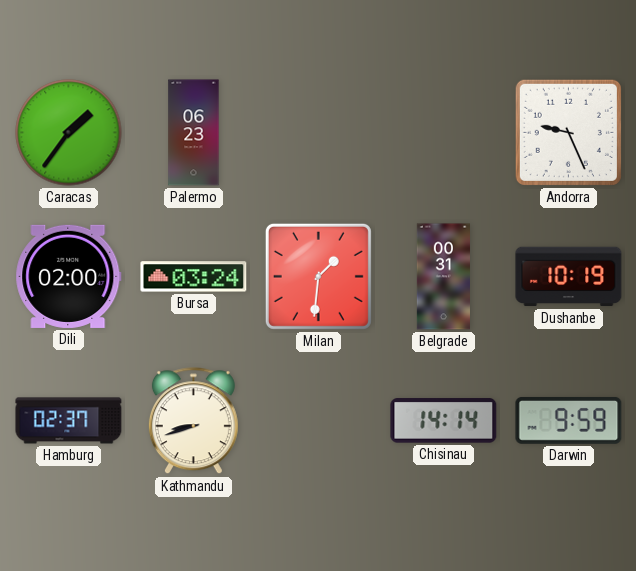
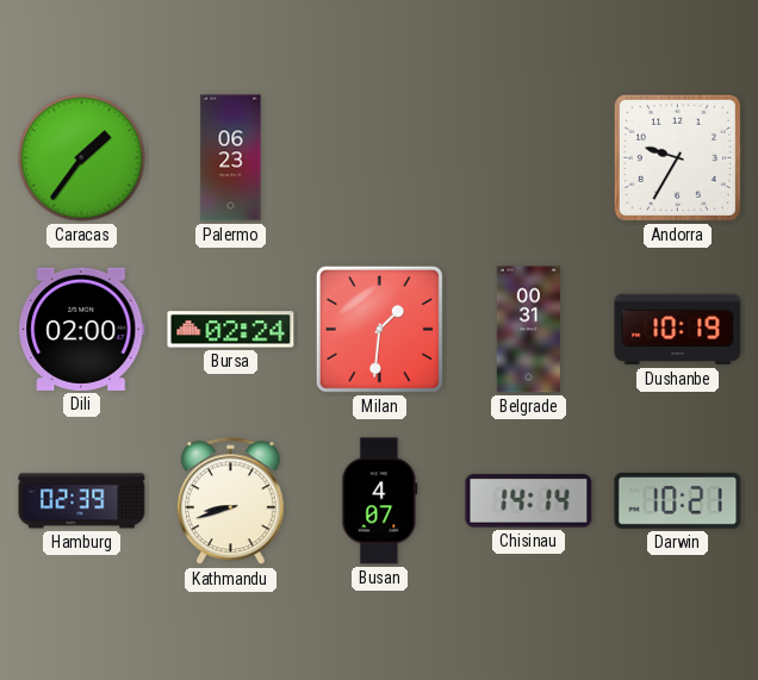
Andorra: 9:26 -> 9:35
Bursa: 03:24 -> 02:24
Hamburg: 02:37 -> 02:39
Busan: none -> 4:07
Darwin: 9:59 -> 10:21
